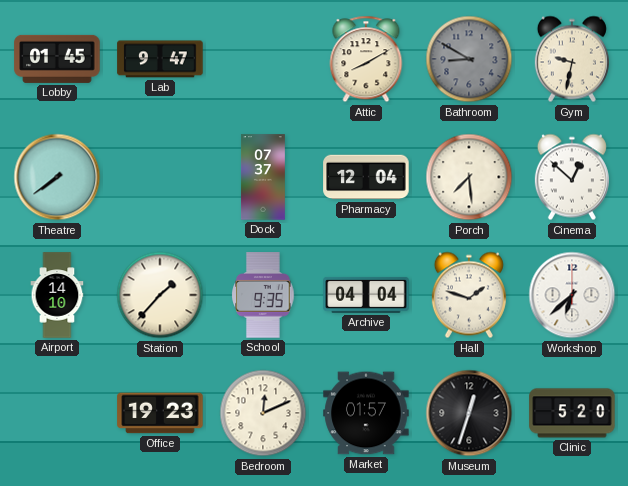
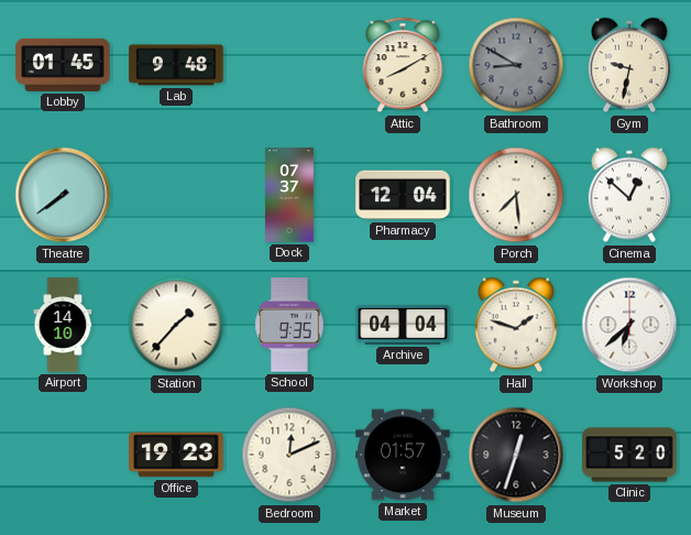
Lab: 9:47 -> 9:48
